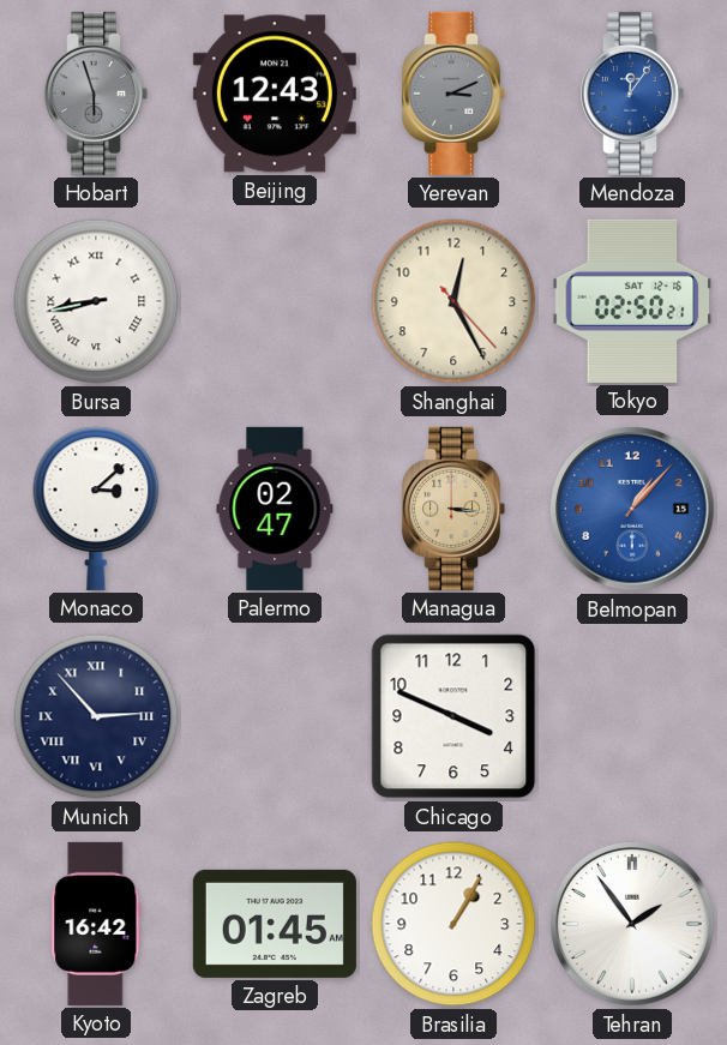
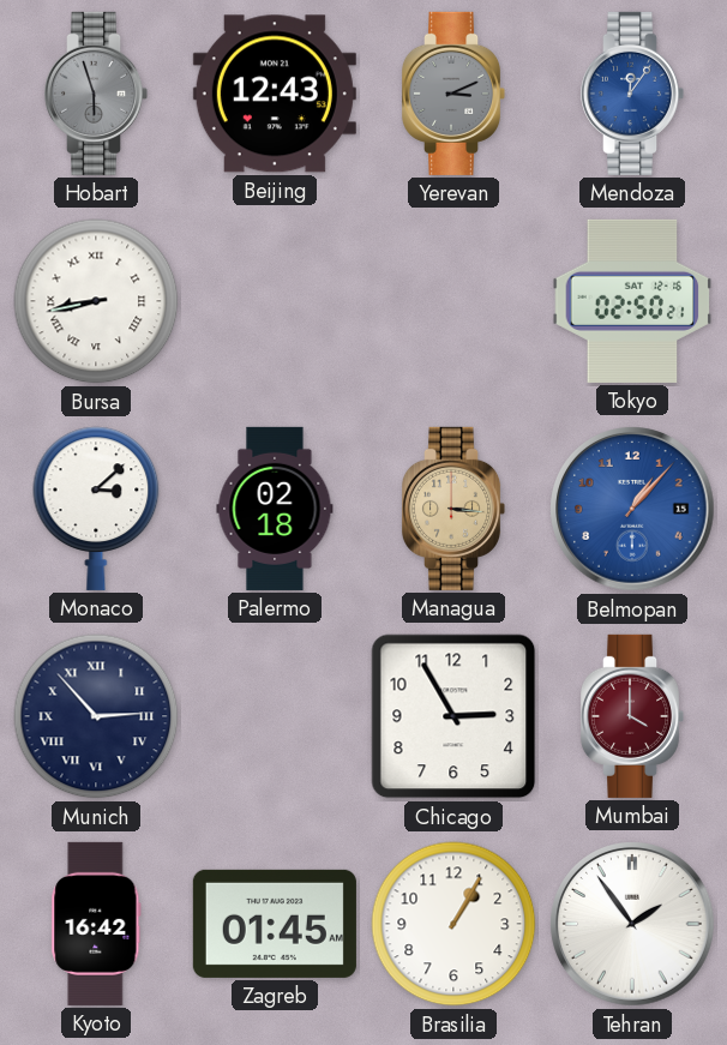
Shanghai: 12:25 -> none
Palermo: 02:47 -> 02:18
Chicago: 3:49 -> 2:55
Mumbai: none -> 4:00
